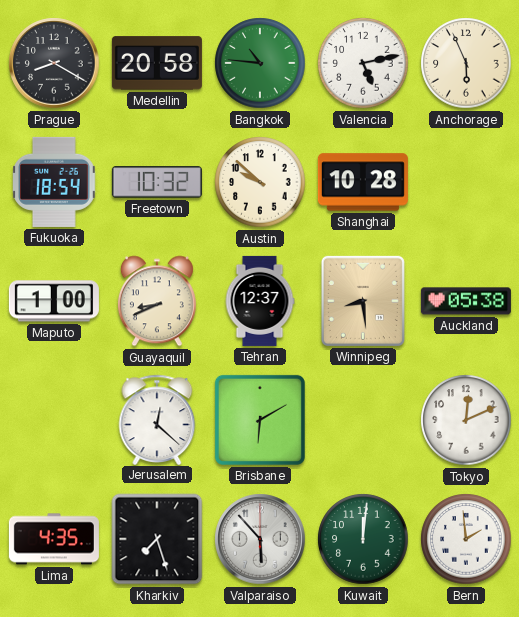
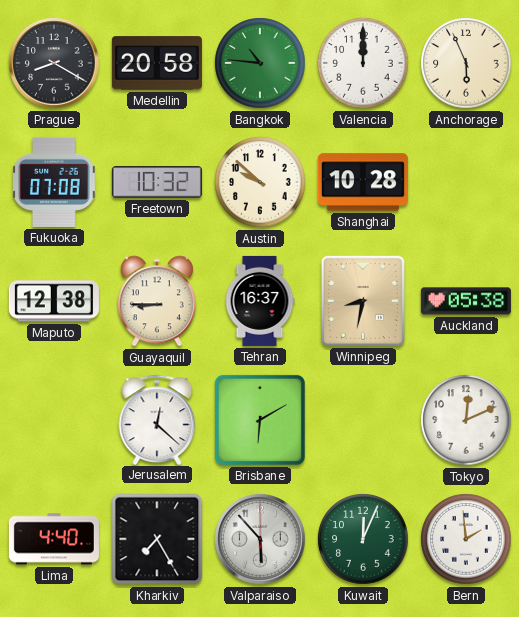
Valencia: 5:13 -> 12:00
Fukuoka: 18:54 -> 07:08
Maputo: 1:00 -> 12:38
Guayaquil: 8:41 -> 8:45
Tehran: 12:37 -> 16:37
Winnipeg: 8:29 -> 8:32
Lima: 4:35 -> 4:40
Kharkiv: 7:27 -> 7:25
Kuwait: 12:01 -> 12:04
